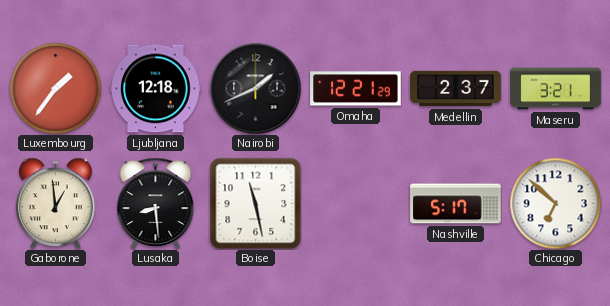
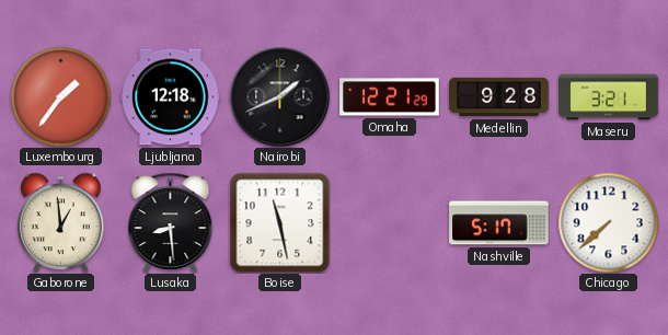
Medellin: 2:37 -> 9:28
Chicago: 6:52 -> 7:38
